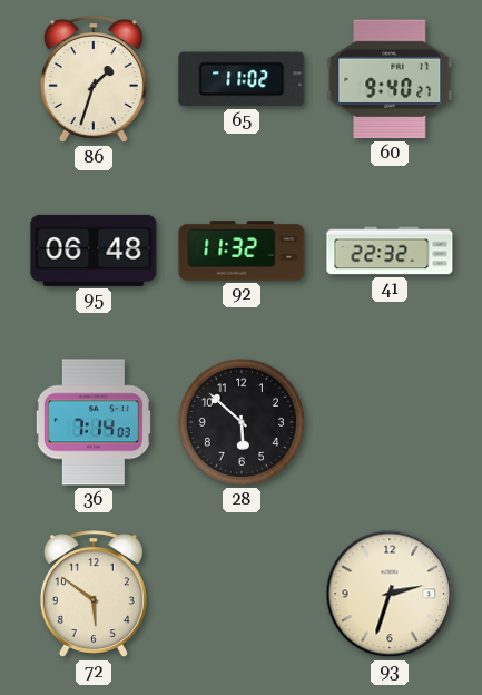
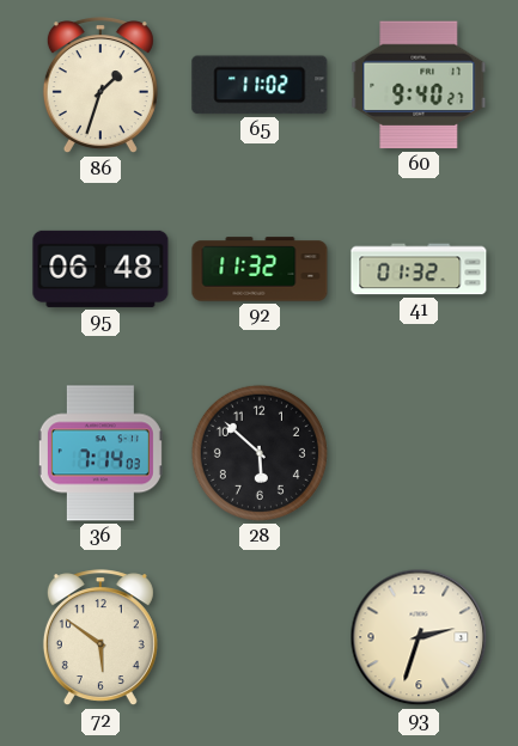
41: 22:32 -> 01:32
